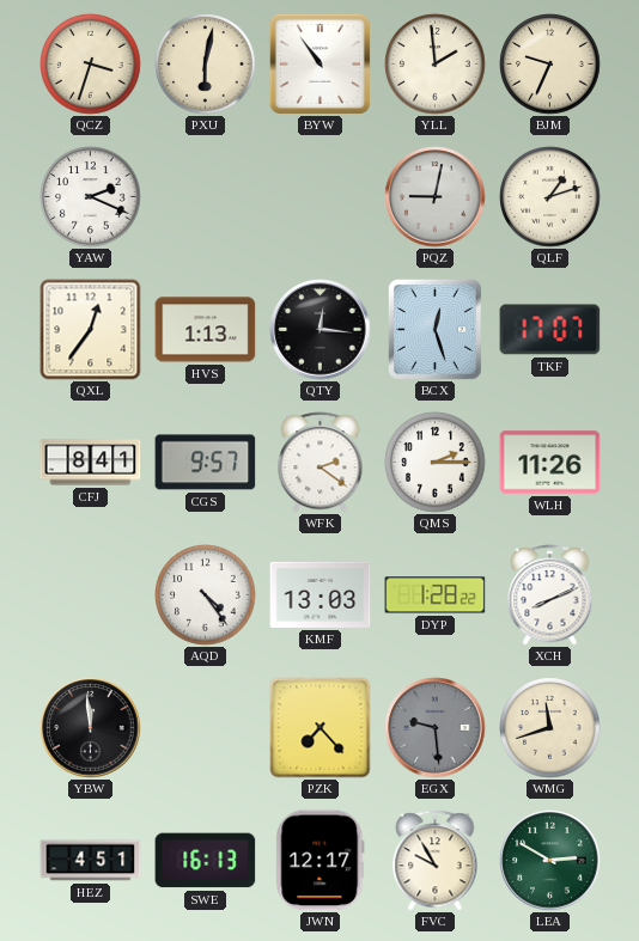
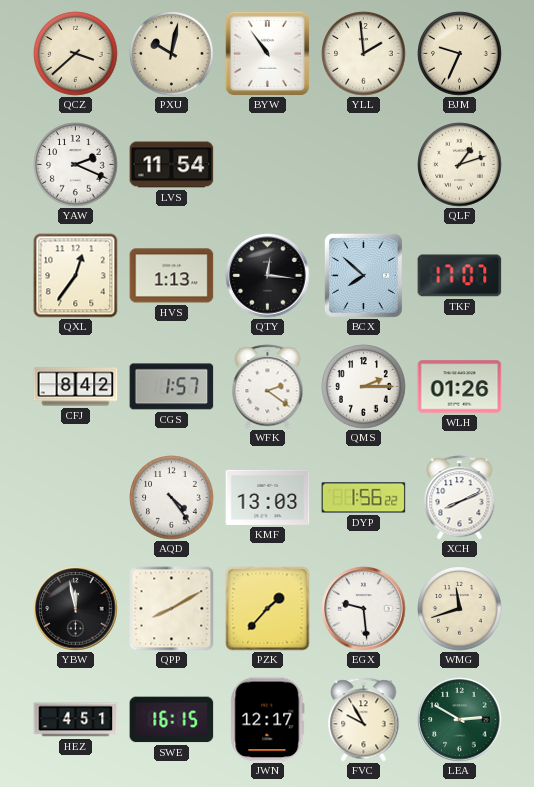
QCZ: 3:33 -> 3:38
PXU: 6:02 -> 10:02
LVS: none -> 11:54
PQZ: 9:02 -> none
BCX: 12:27 -> 7:52
CFJ: 8:41 -> 8:42
CGS: 9:57 -> 1:57
WLH: 11:26 -> 01:26
DYP: 1:28 -> 1:56
YBW: 11:59 -> 11:58
QPP: none -> 8:10
PZK: 7:23 -> 1:37
EGX dial: grey -> white
SWE: 16:13 -> 16:15
